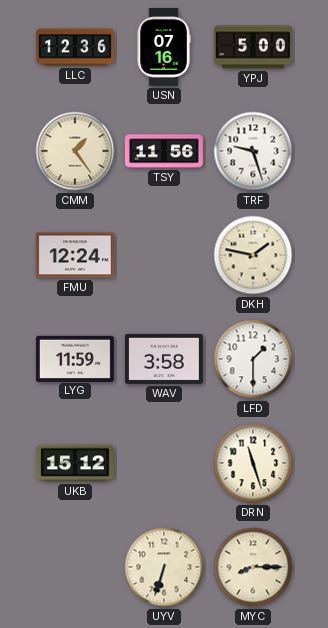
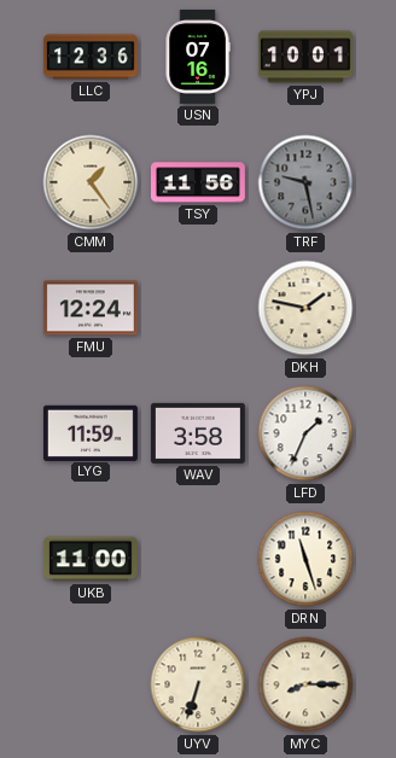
YPJ: 5:00 -> 10:01
TRF: 9:27 -> 9:28
TRF dial: white -> grey
LFD: 1:30 -> 1:34
UKB: 15:12 -> 11:00
